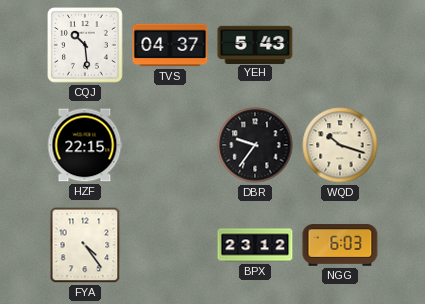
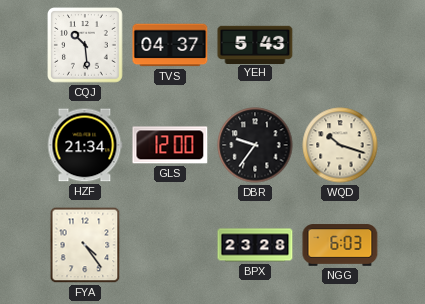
HZF: 22:15 -> 21:34
GLS: none -> 12:00
BPX: 23:12 -> 23:28
